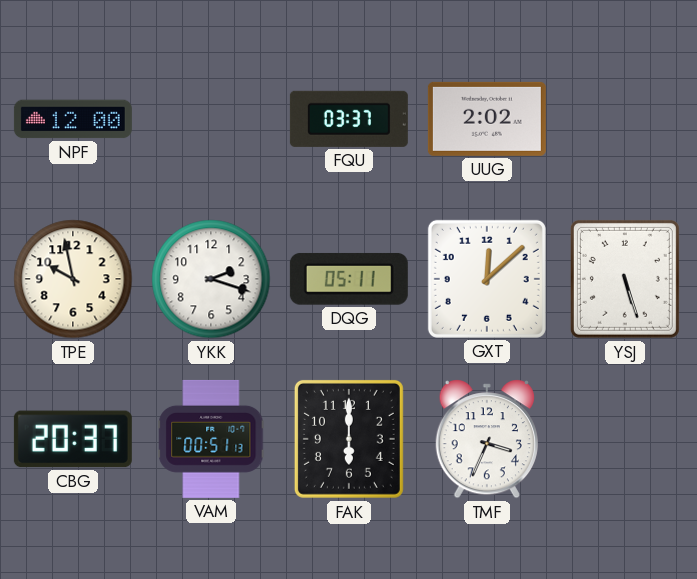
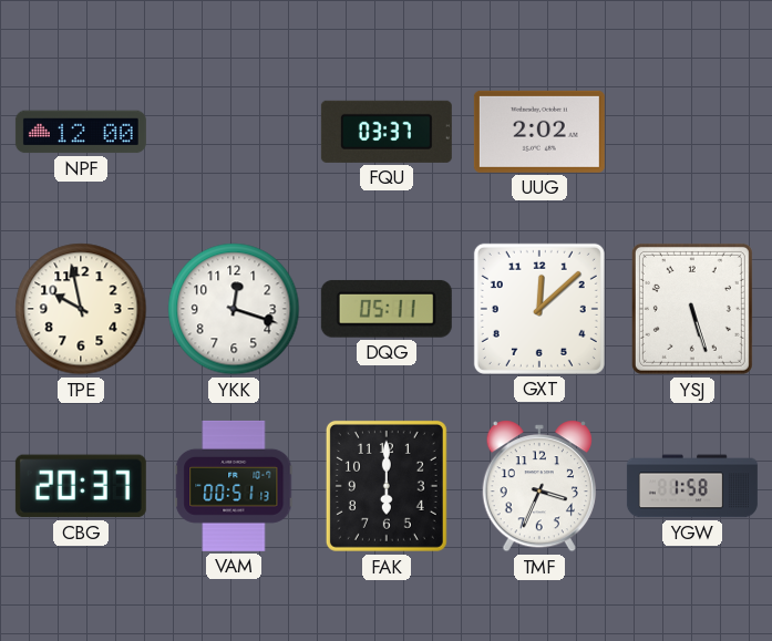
YKK: 2:18 -> 12:18
YGW: none -> 1:58
